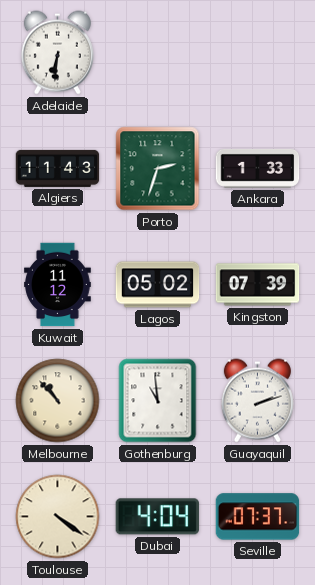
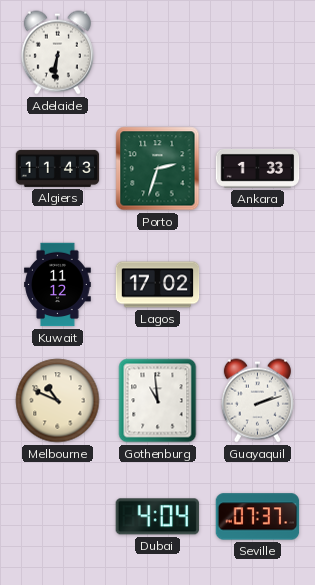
Lagos: 05:02 -> 17:02
Kingston: 07:39 -> none
Melbourne: 10:53 -> 10:49
Toulouse: 4:21 -> none
